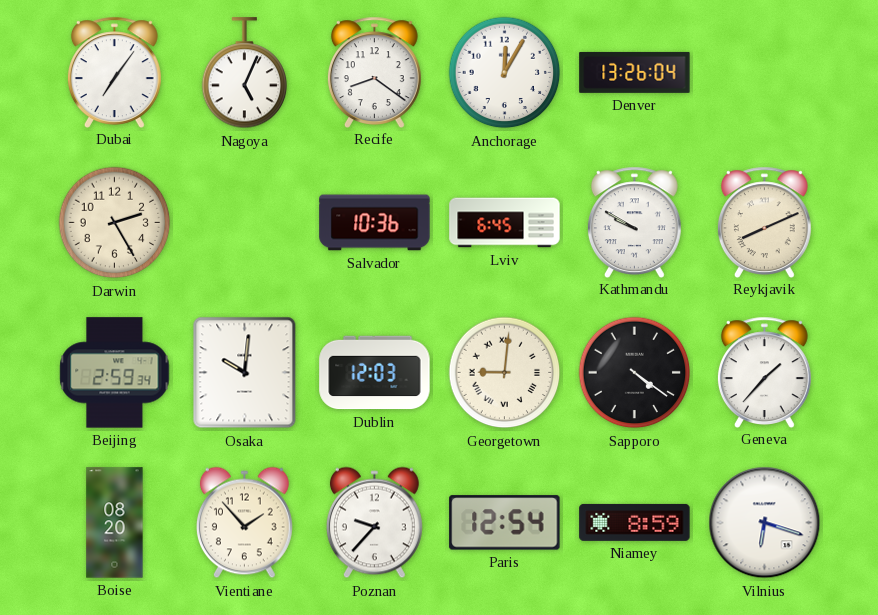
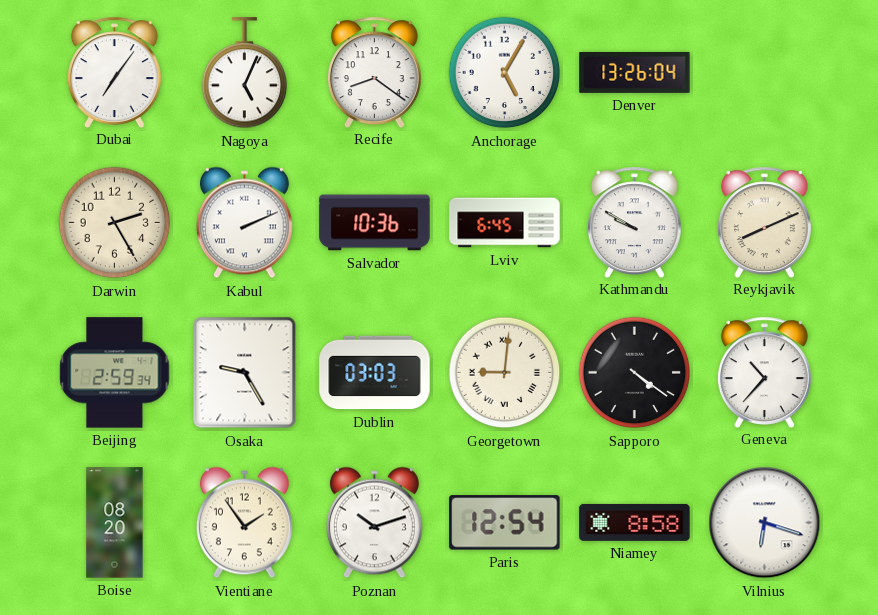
Anchorage: 12:05 -> 5:05
Kabul: none -> 2:11
Osaka: 10:01 -> 9:25
Dublin: 12:03 -> 03:03
Geneva: 1:37 -> 10:37
Vientiane: 1:53 -> 1:54
Poznan: 9:37 -> 10:12
Niamey: 8:59 -> 8:58
